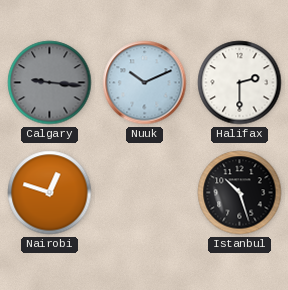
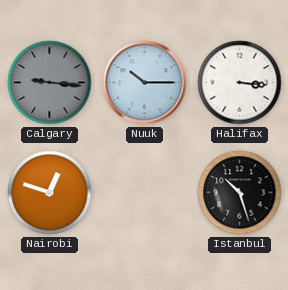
Nuuk: 10:11 -> 10:15
Halifax: 2:30 -> 3:16
